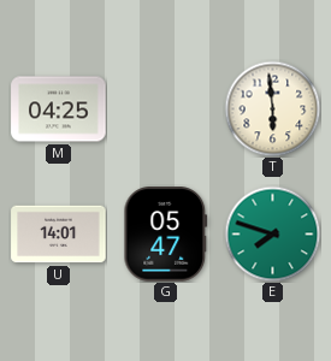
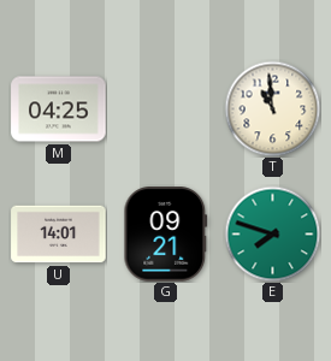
T: 5:59 -> 10:59
G: 05:47 -> 09:21
